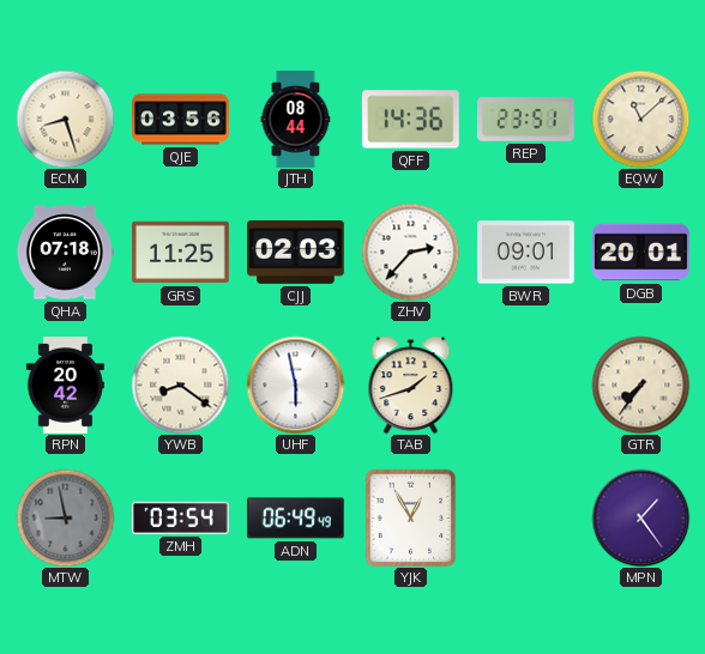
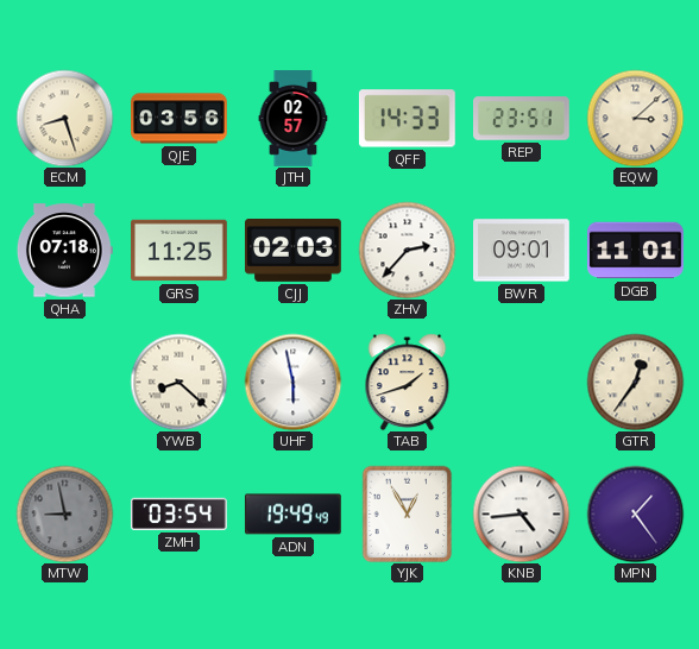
JTH: 08:44 -> 02:57
QFF: 14:36 -> 14:33
EQW: 11:08 -> 3:08
DGB: 20:01 -> 11:01
RPN: 20:42 -> none
YWB: 8:21 -> 8:22
GTR: 7:36 -> 12:36
ADN: 06:49 -> 19:49
KNB: none -> 4:44
